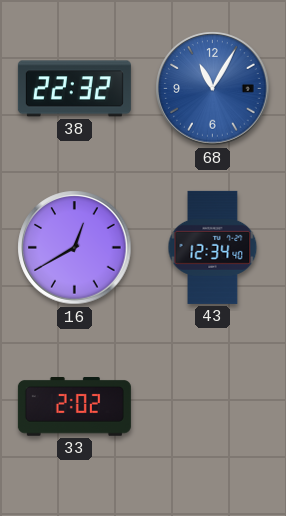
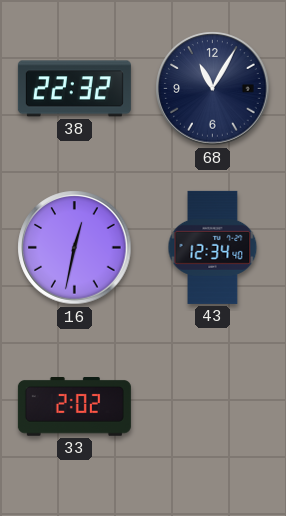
68 dial: blue -> navy
16: 12:40 -> 12:32
